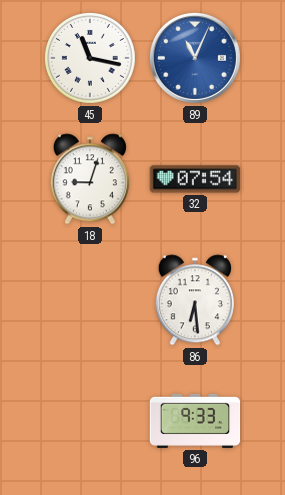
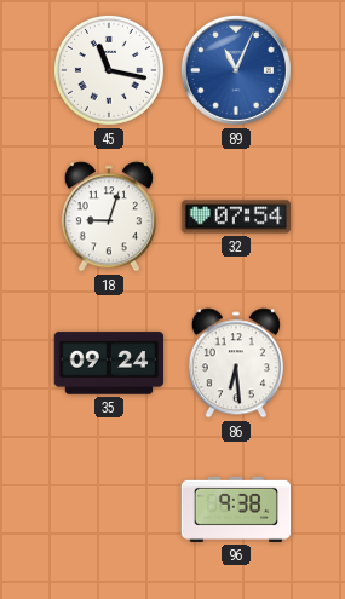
35: none -> 09:24
96: 9:33 -> 9:38
